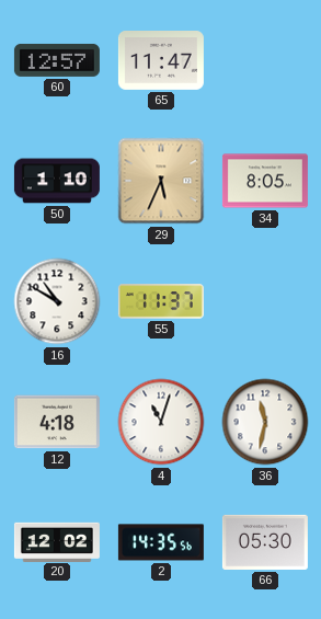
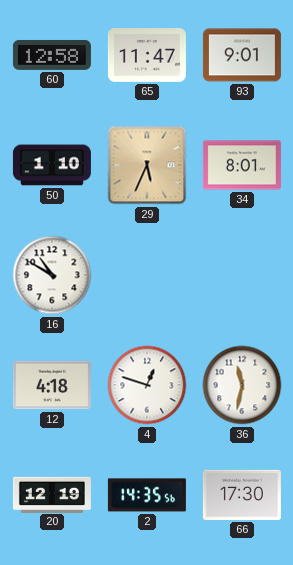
60: 12:57 -> 12:58
93: none -> 9:01
34: 8:05 -> 8:01
55: 11:37 -> none
4: 11:03 -> 12:48
20: 12:02 -> 12:19
66: 05:30 -> 17:30
